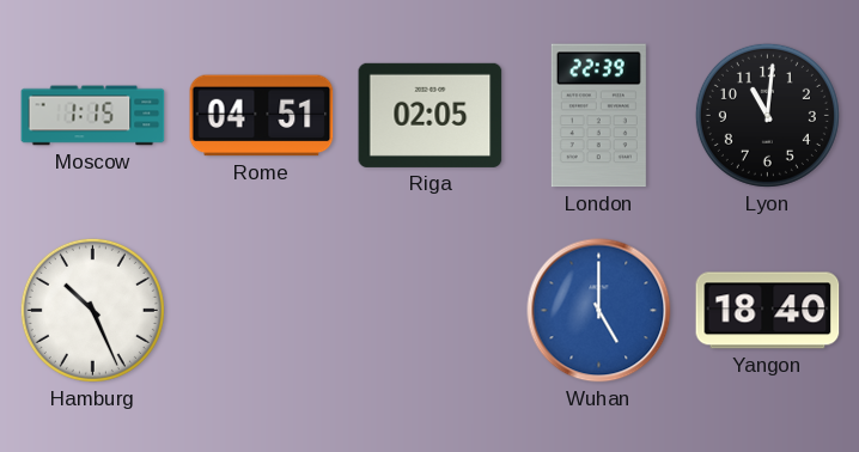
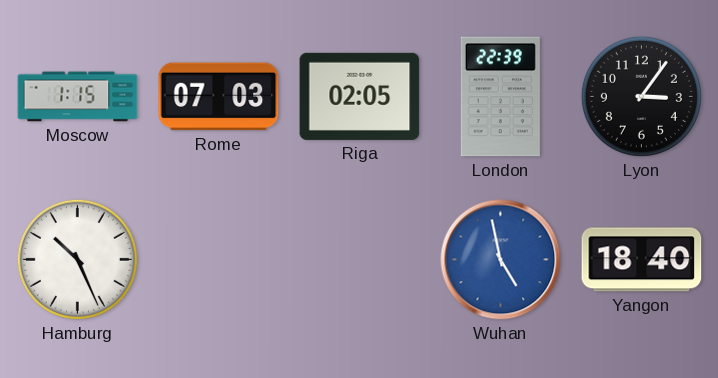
Rome: 04:51 -> 07:03
Lyon: 11:01 -> 3:06
Wuhan: 5:00 -> 4:58
